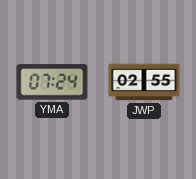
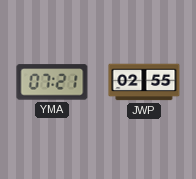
YMA: 07:24 -> 07:21
